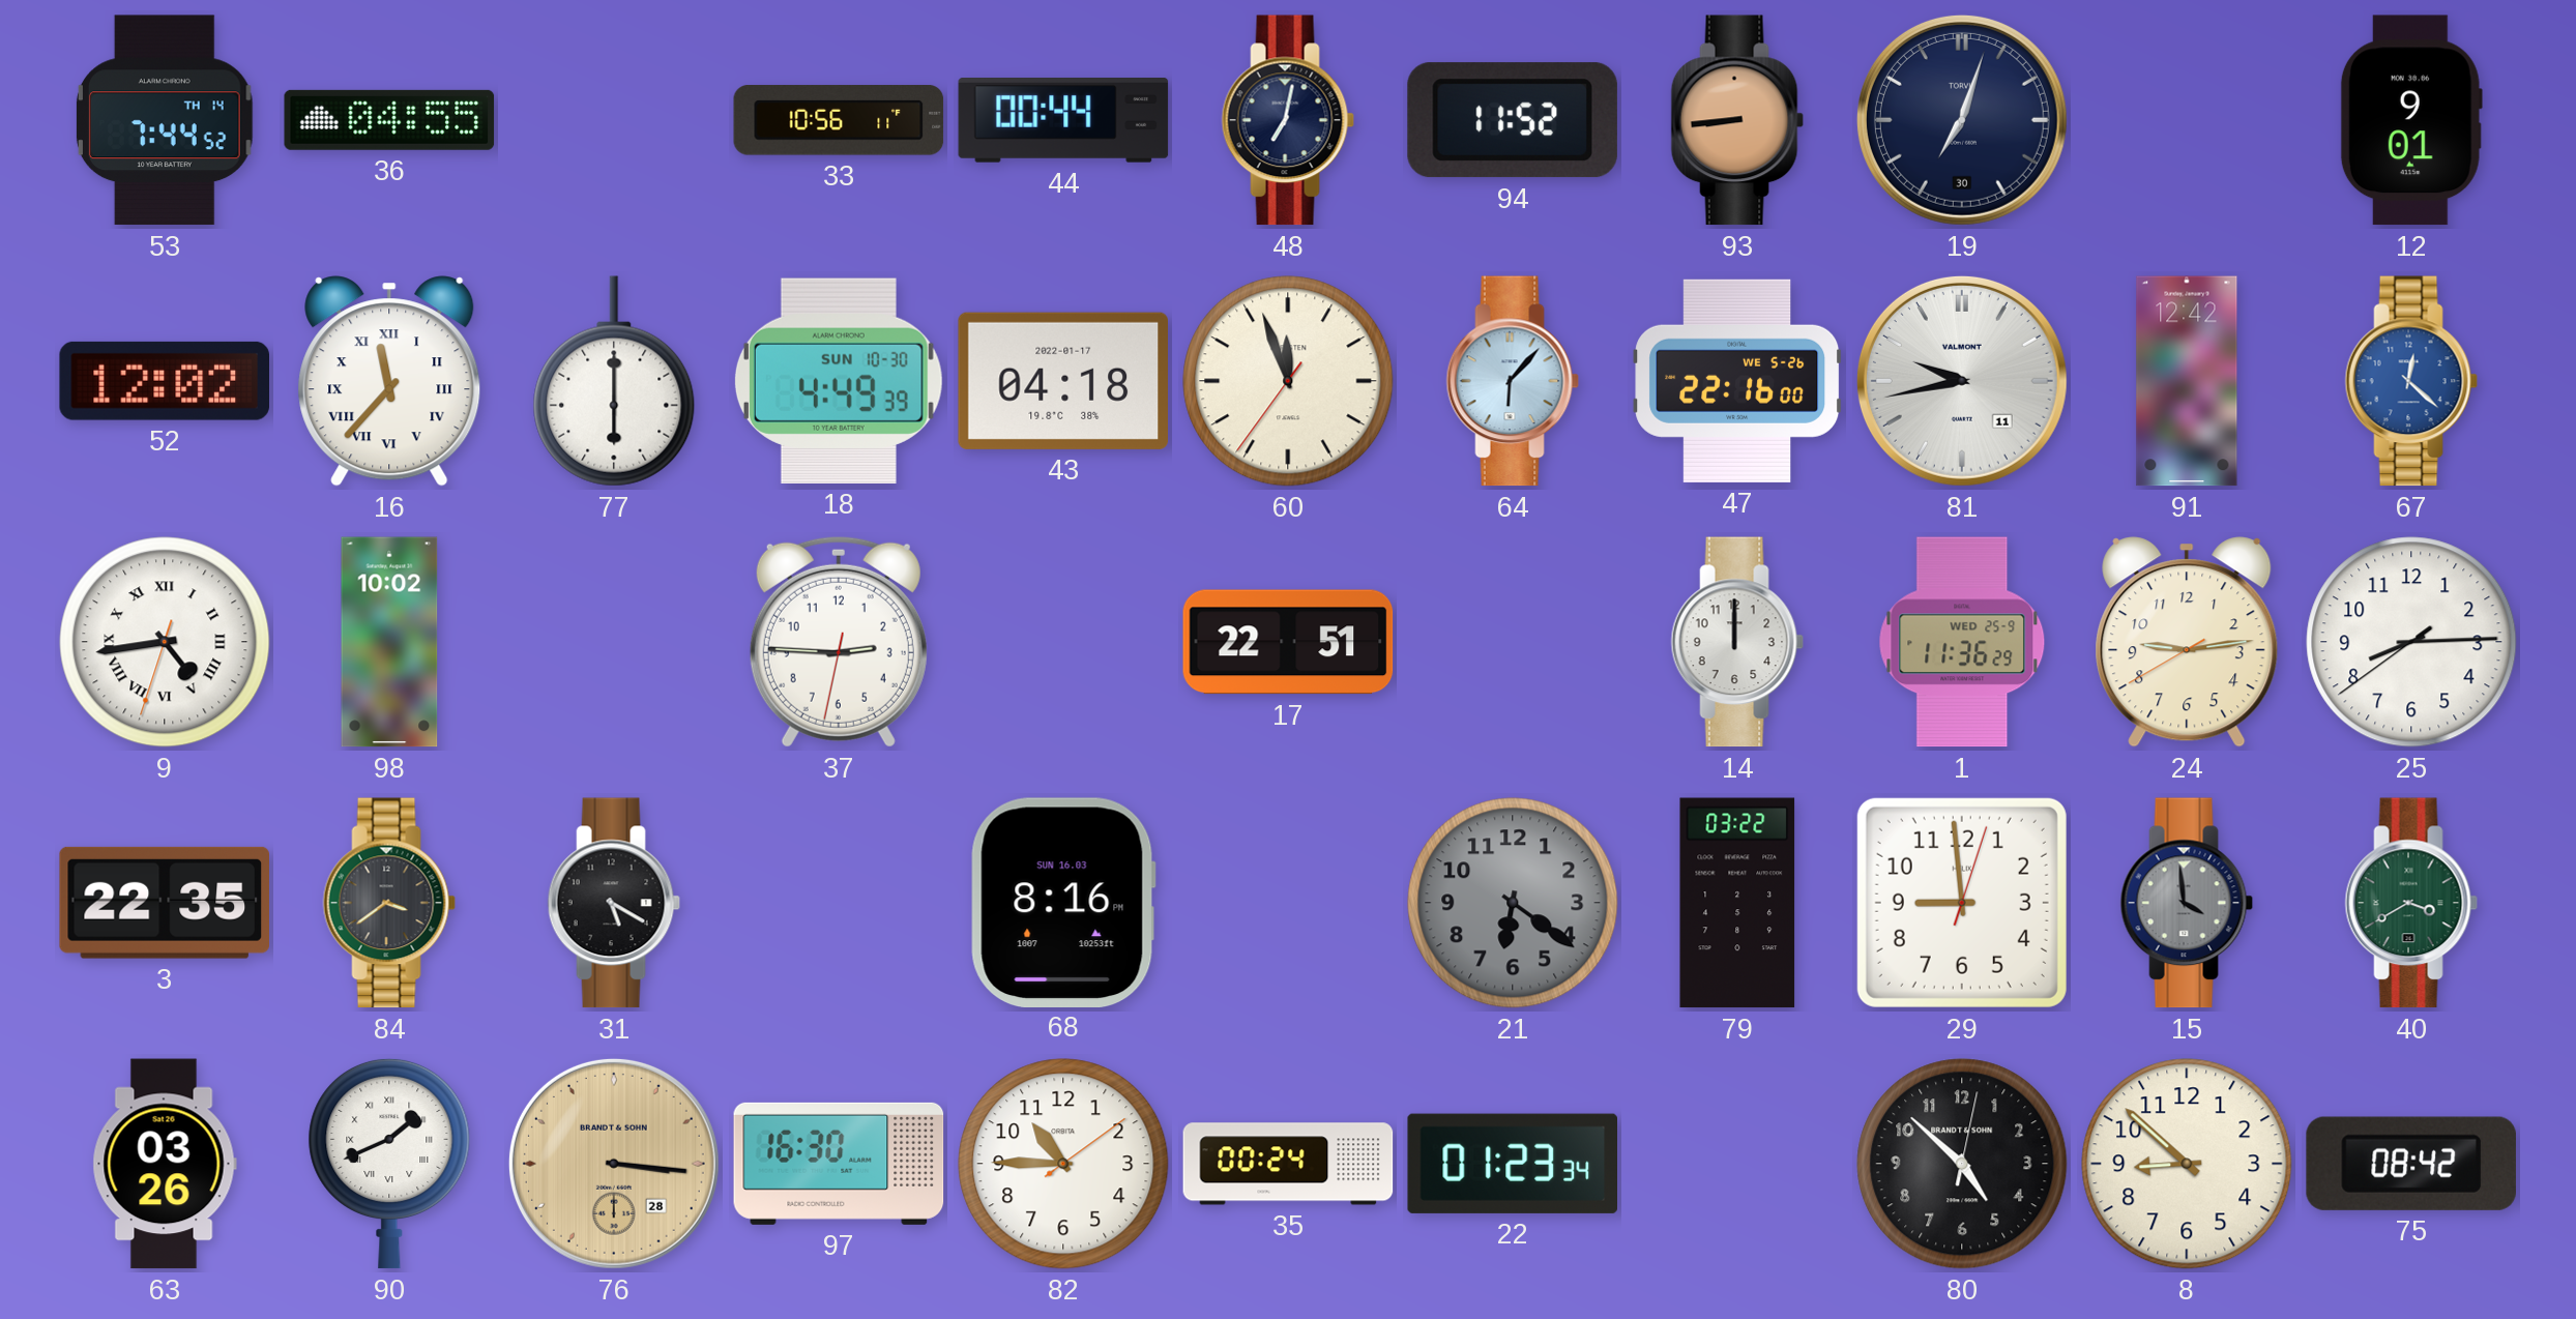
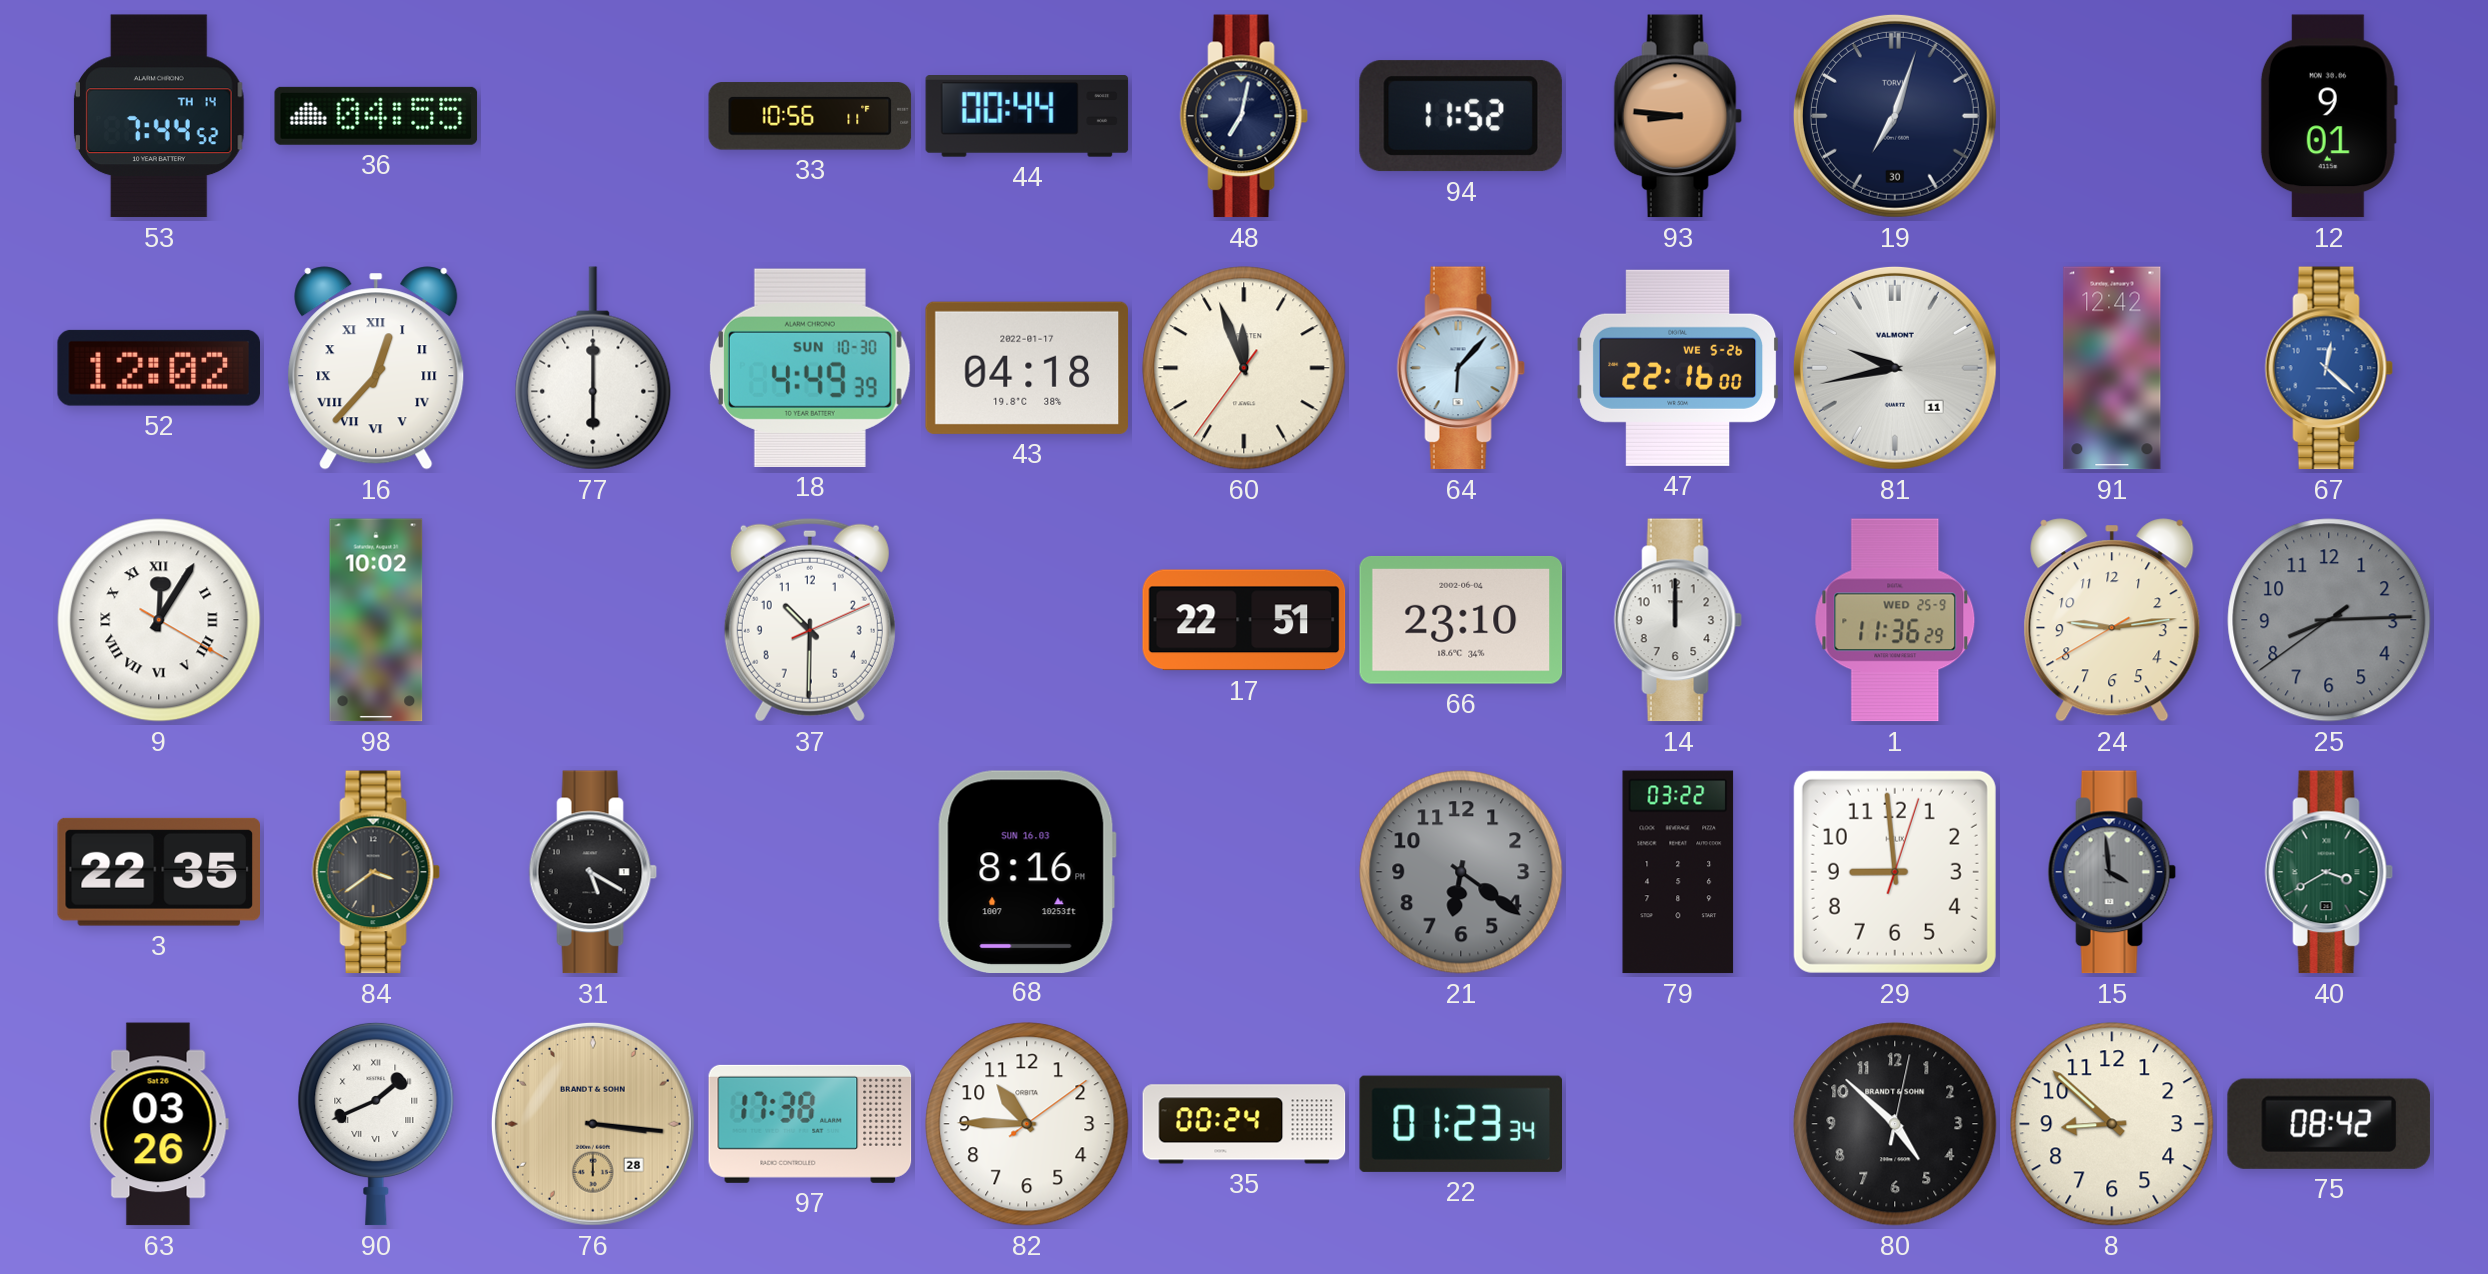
93: 8:44 -> 8:46
16: 11:37 -> 12:37
9: 4:43 -> 12:05
37: 2:45 -> 10:30
66: none -> 23:10
25 dial: white -> grey
97: 16:30 -> 17:38
